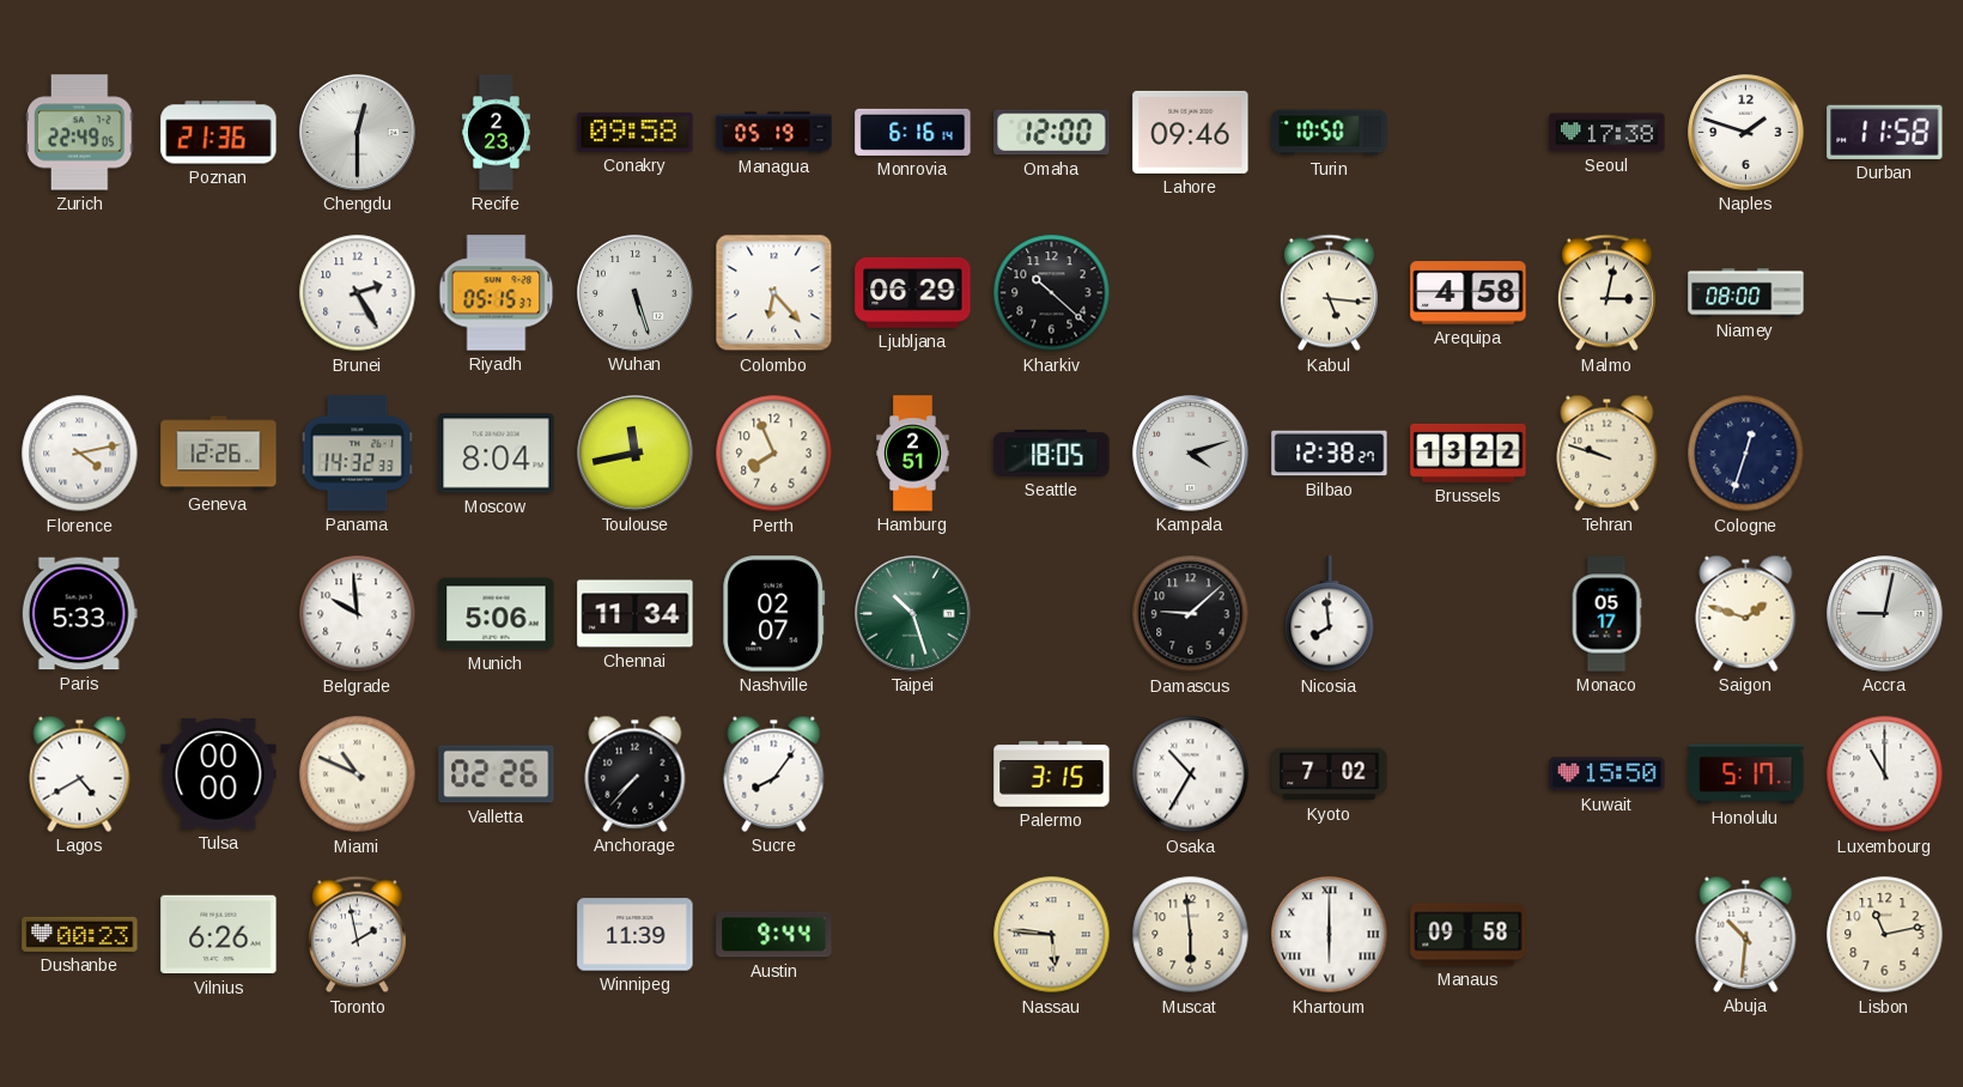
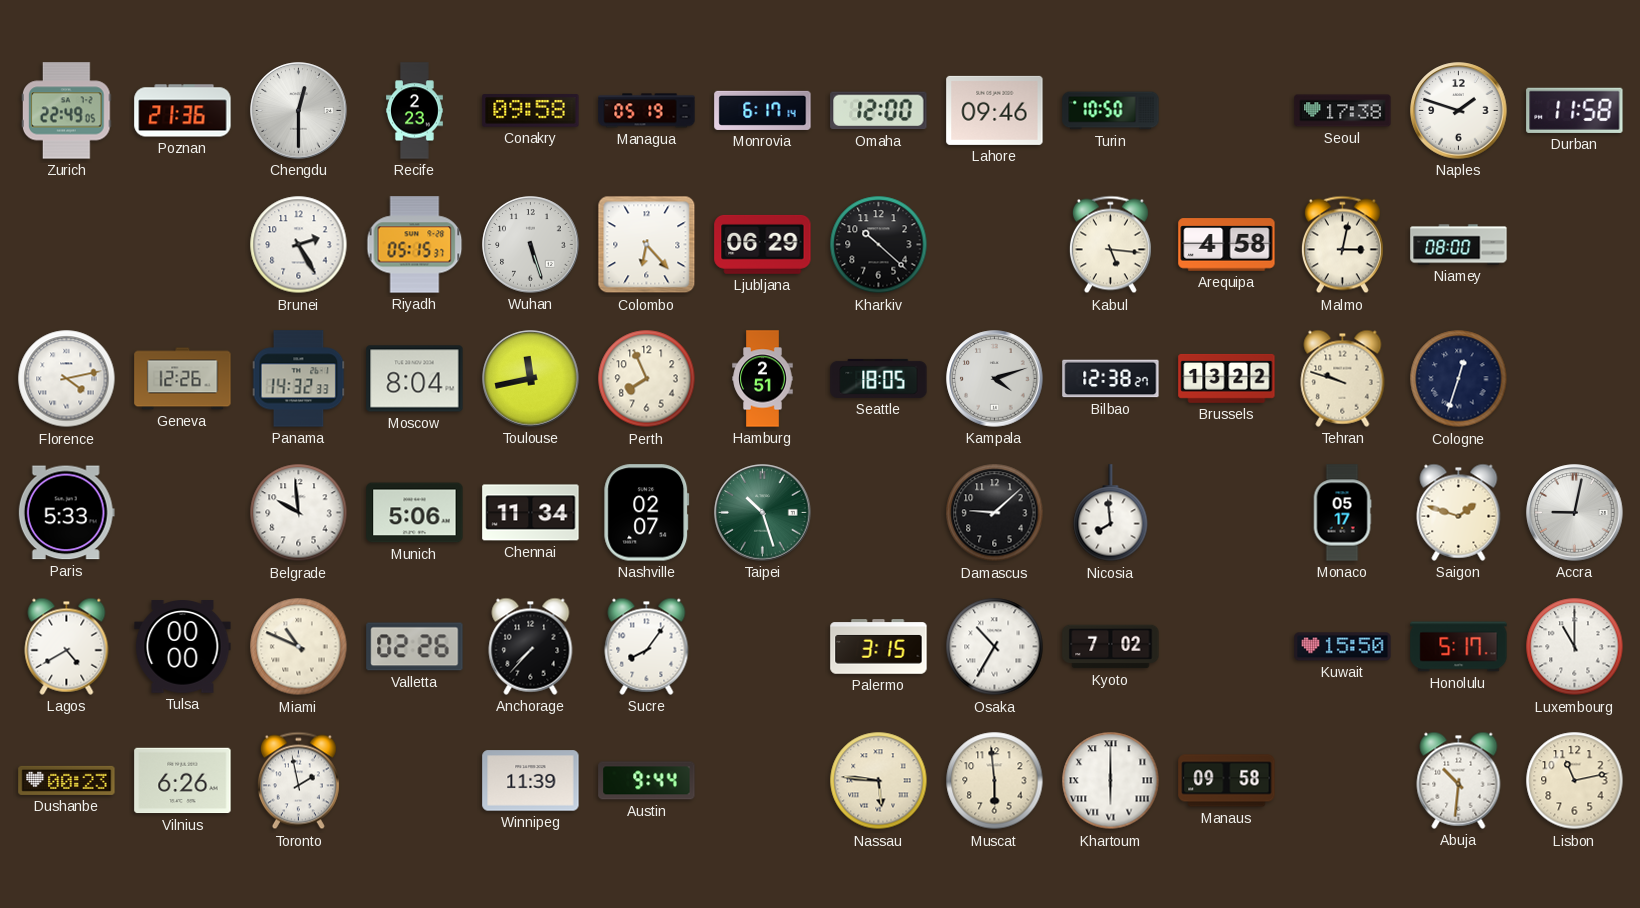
Monrovia: 6:16 -> 6:17
